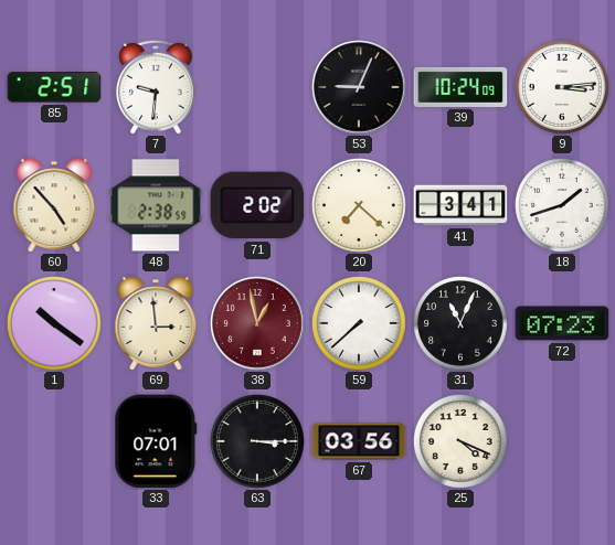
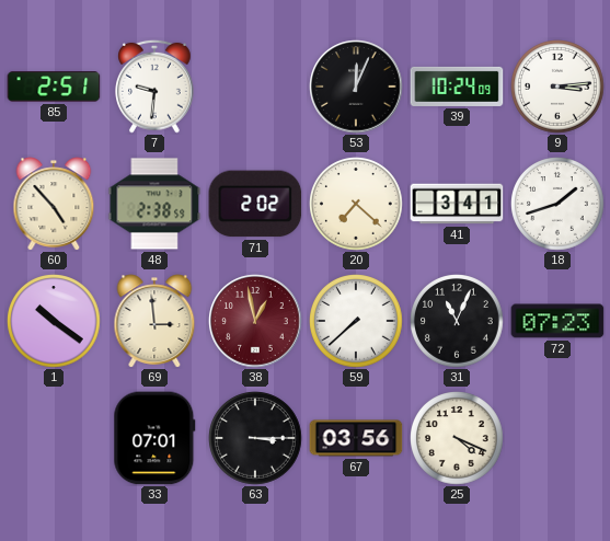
53: 9:04 -> 12:04
